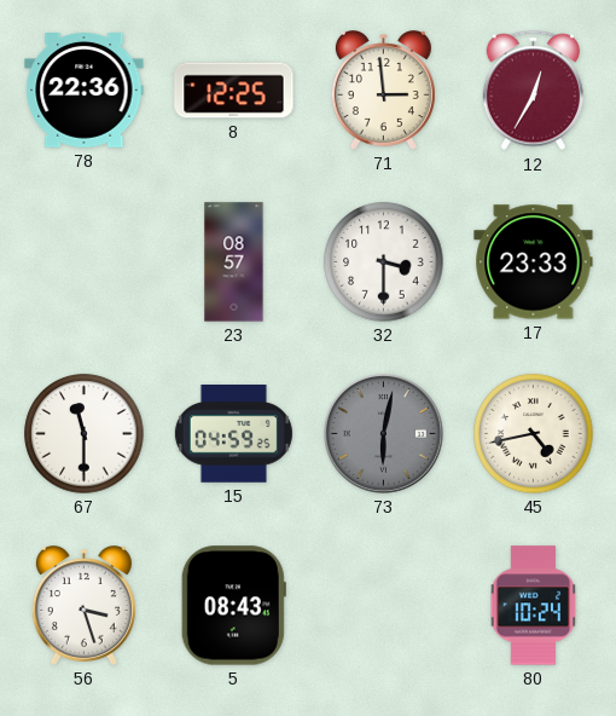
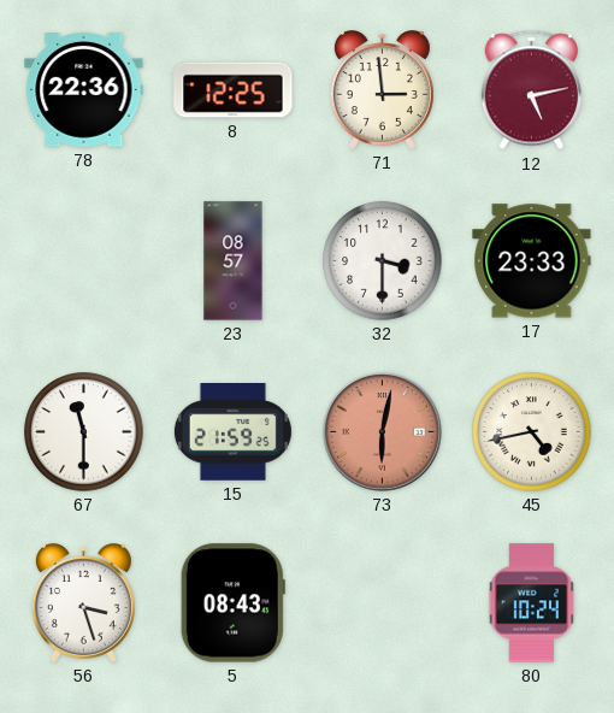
12: 12:35 -> 5:13
15: 04:59 -> 21:59
73 dial: grey -> salmon
